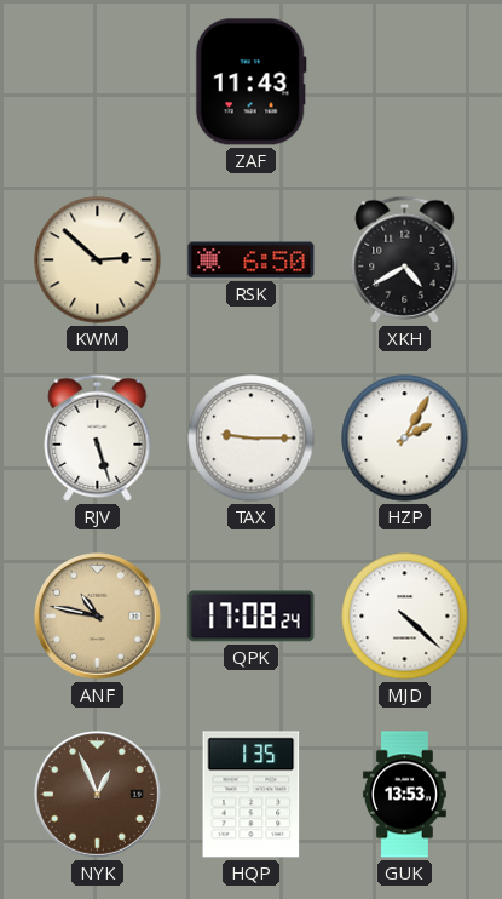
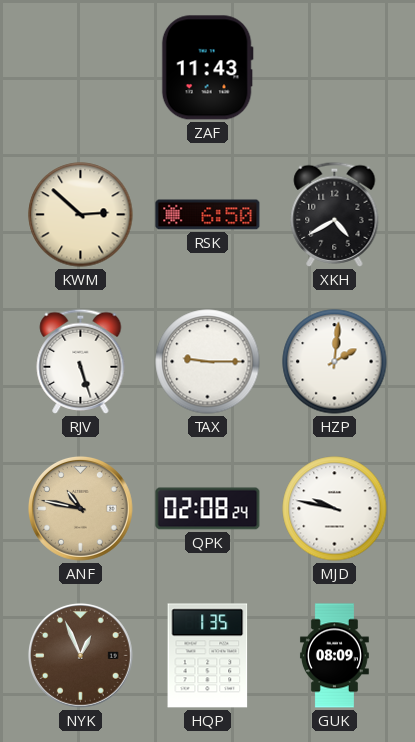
HZP: 2:05 -> 2:01
QPK: 17:08 -> 02:08
MJD: 4:22 -> 9:47
GUK: 13:53 -> 08:09
